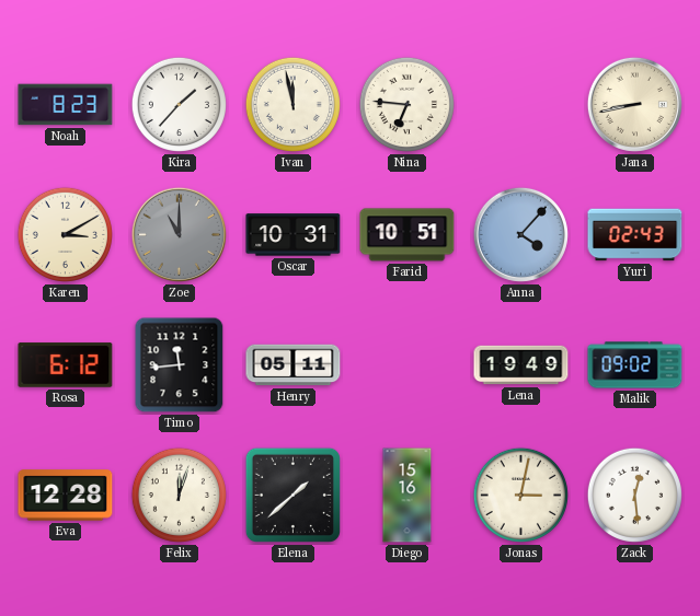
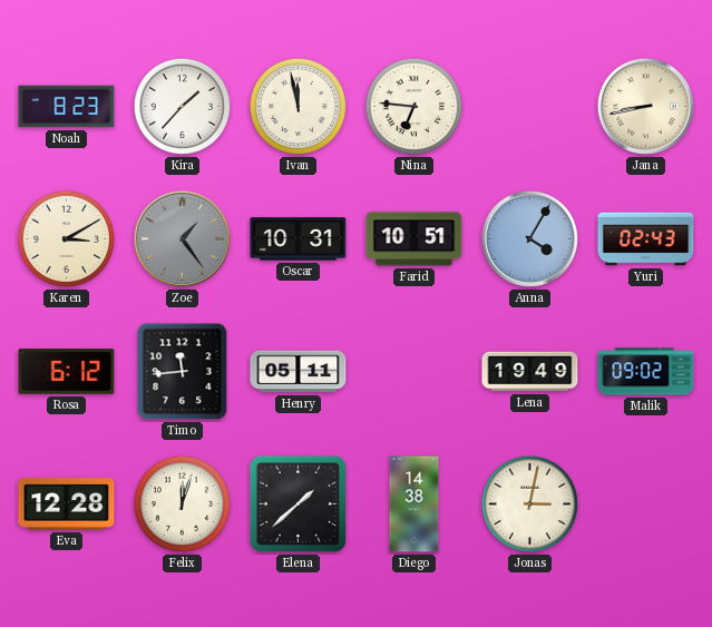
Zoe: 11:00 -> 1:24
Anna: 4:07 -> 4:05
Diego: 15:16 -> 14:38
Zack: 12:29 -> none
